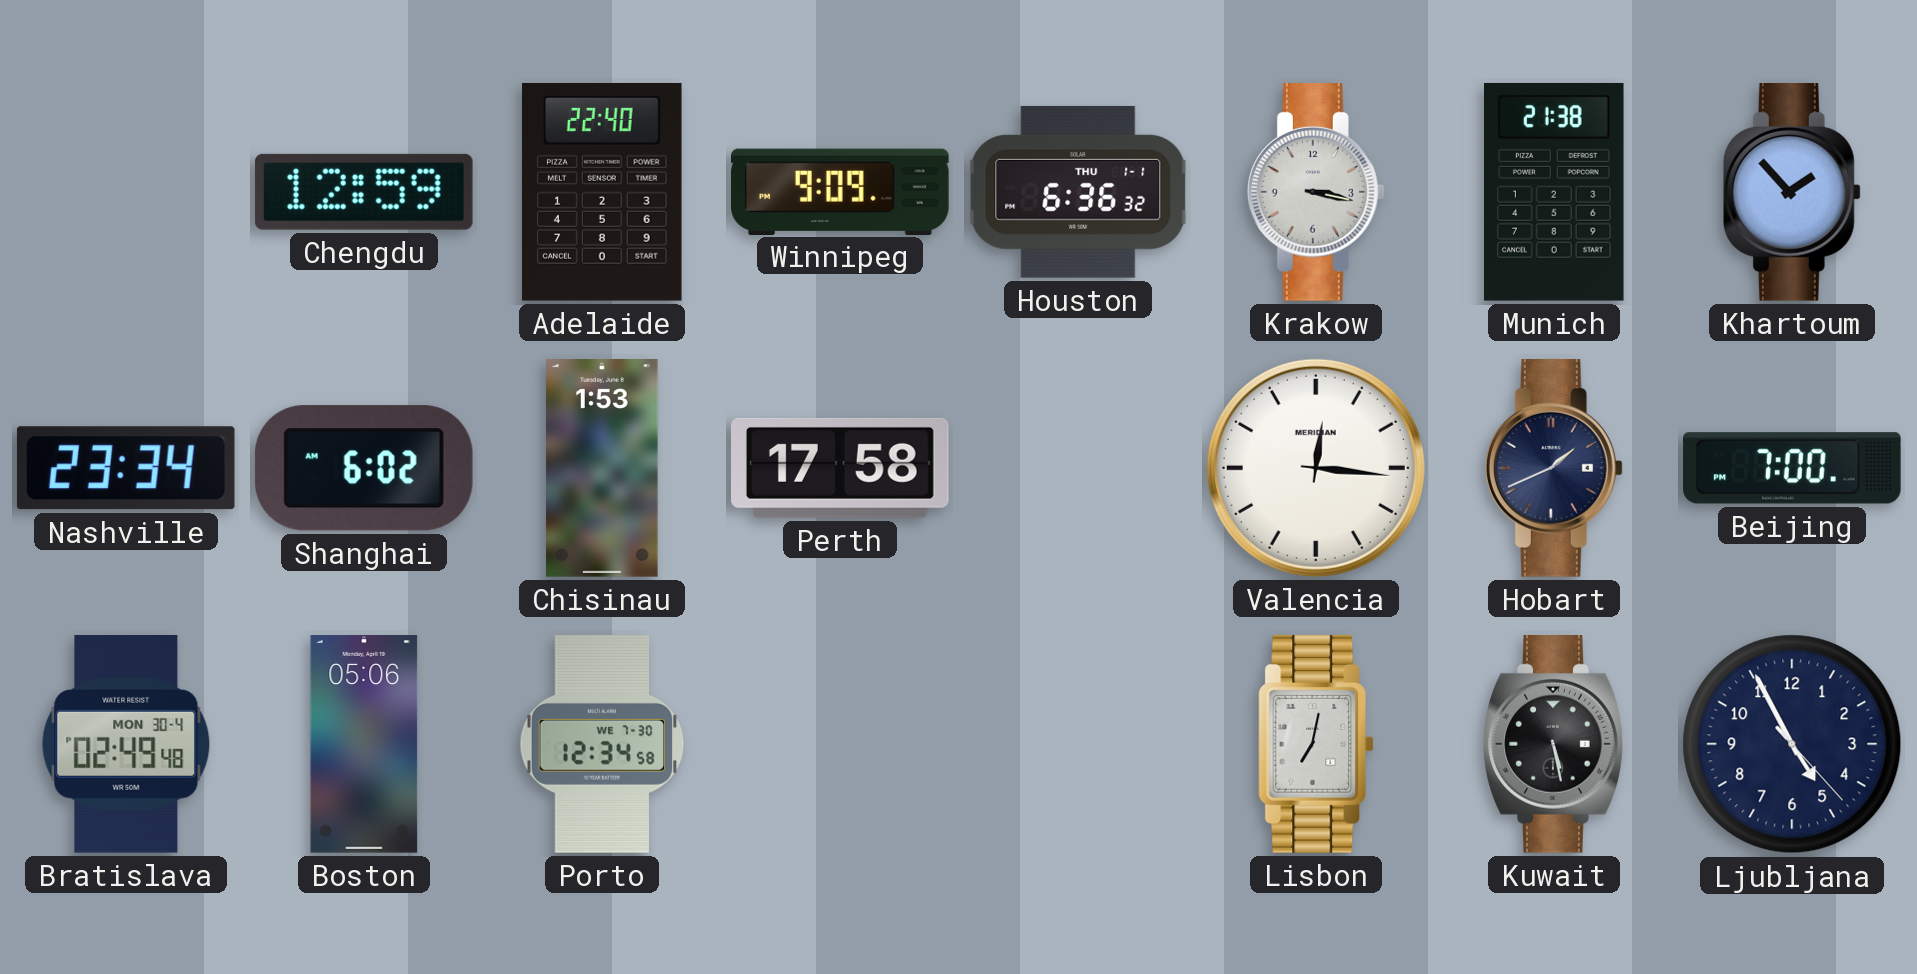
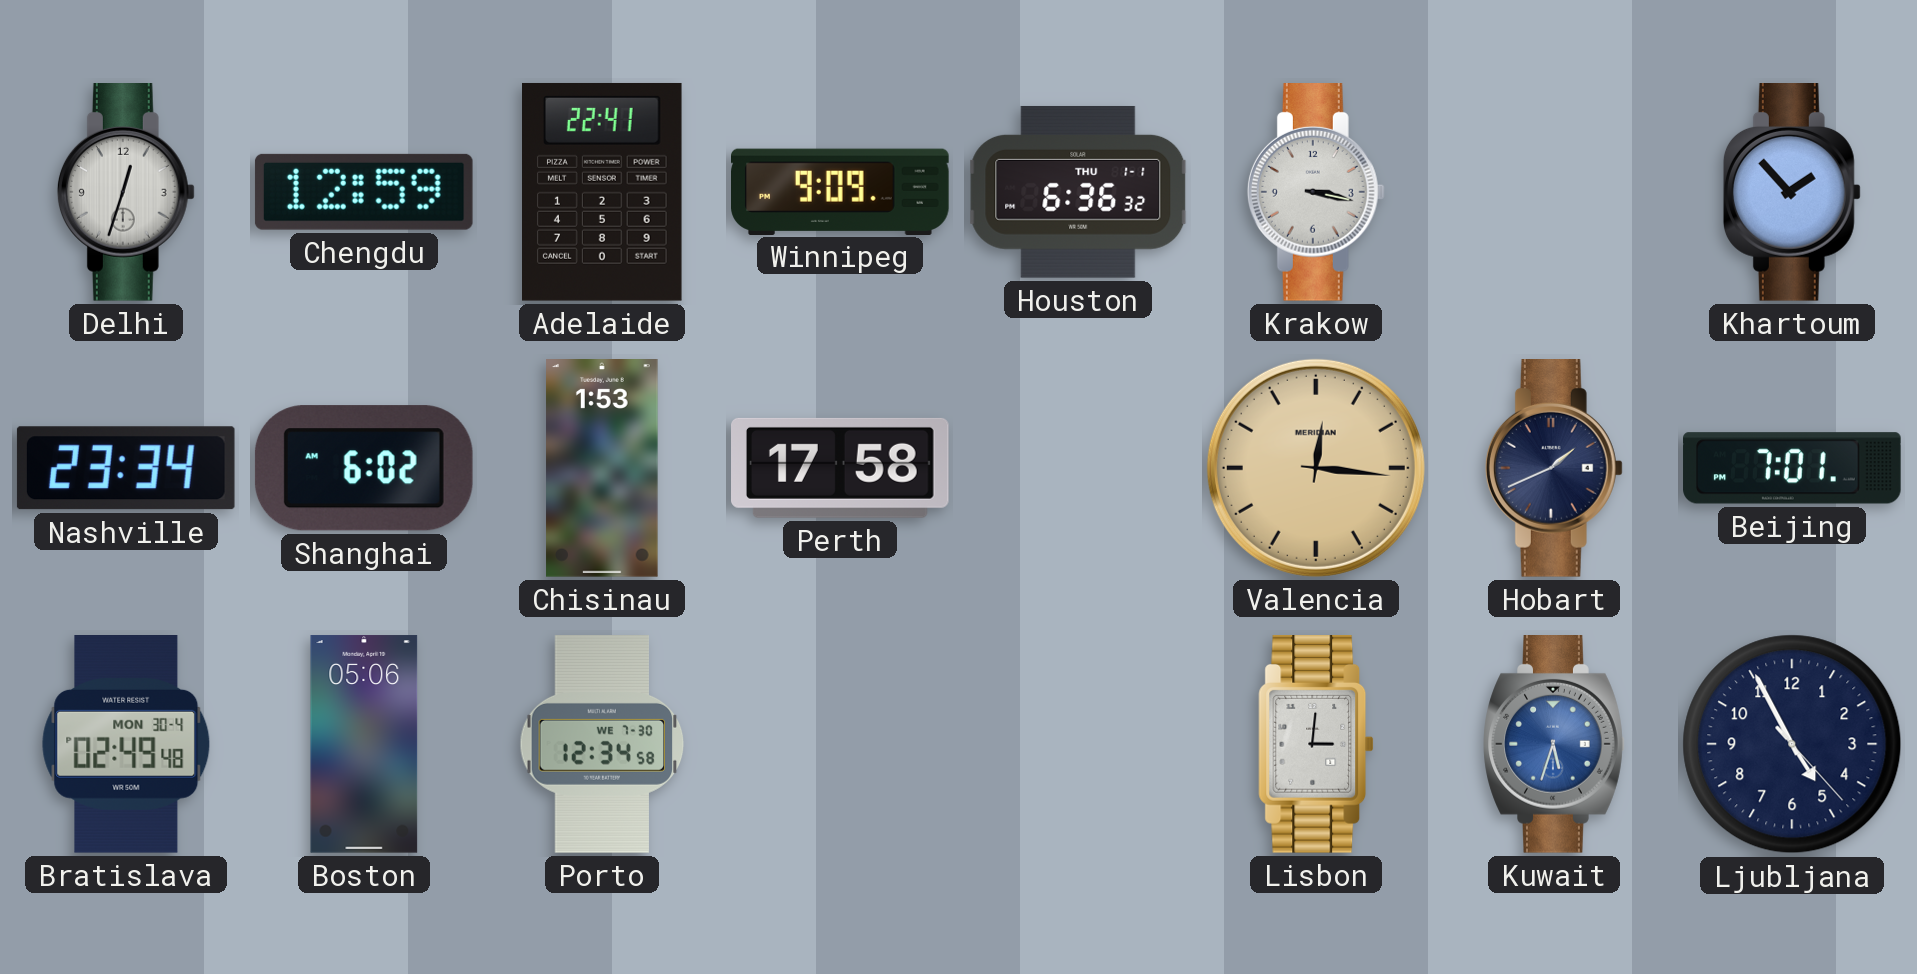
Delhi: none -> 12:33
Adelaide: 22:40 -> 22:41
Munich: 21:38 -> none
Valencia dial: white -> champagne
Beijing: 7:00 -> 7:01
Lisbon: 7:02 -> 3:01
Kuwait: 5:28 -> 5:33
Kuwait dial: black -> blue
